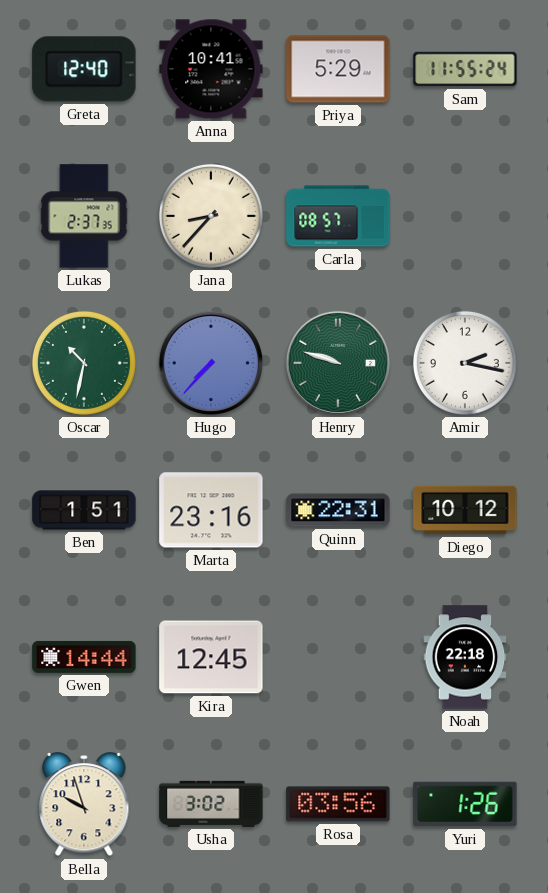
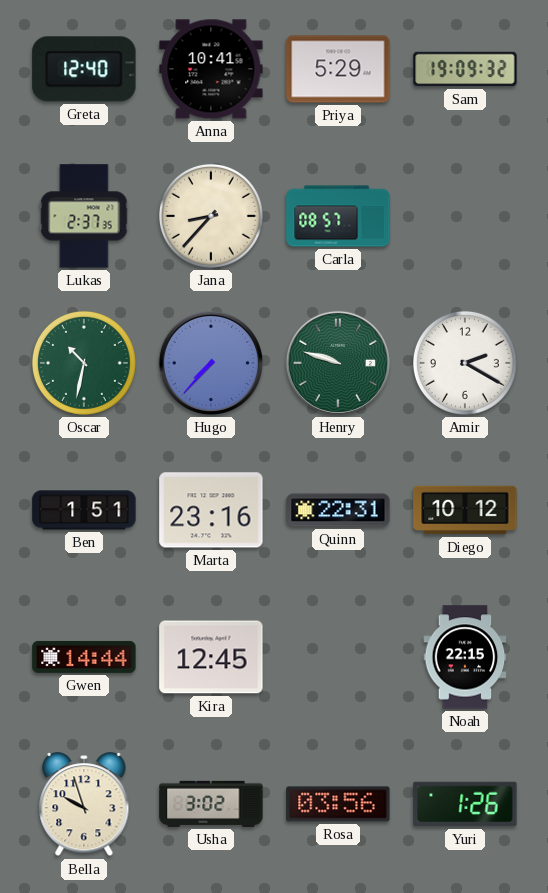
Sam: 11:55 -> 19:09
Amir: 2:17 -> 2:20
Noah: 22:18 -> 22:15
